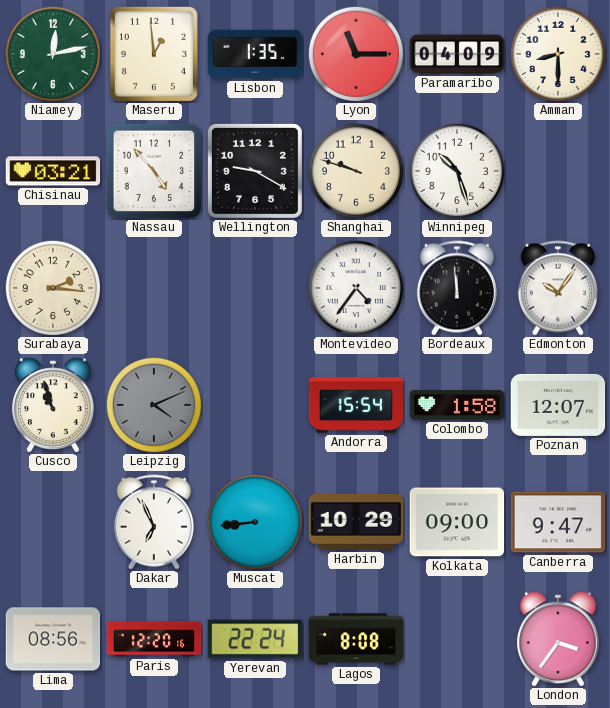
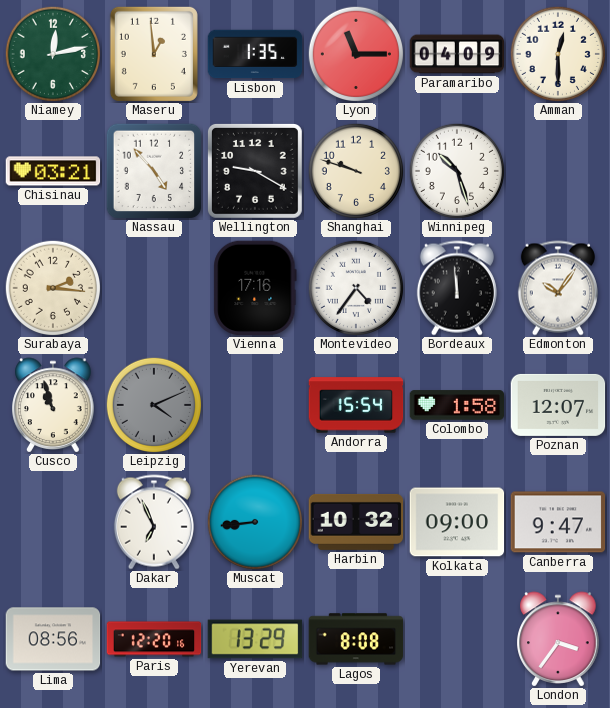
Amman: 8:30 -> 12:30
Vienna: none -> 17:16
Harbin: 10:29 -> 10:32
Yerevan: 22:24 -> 13:29
